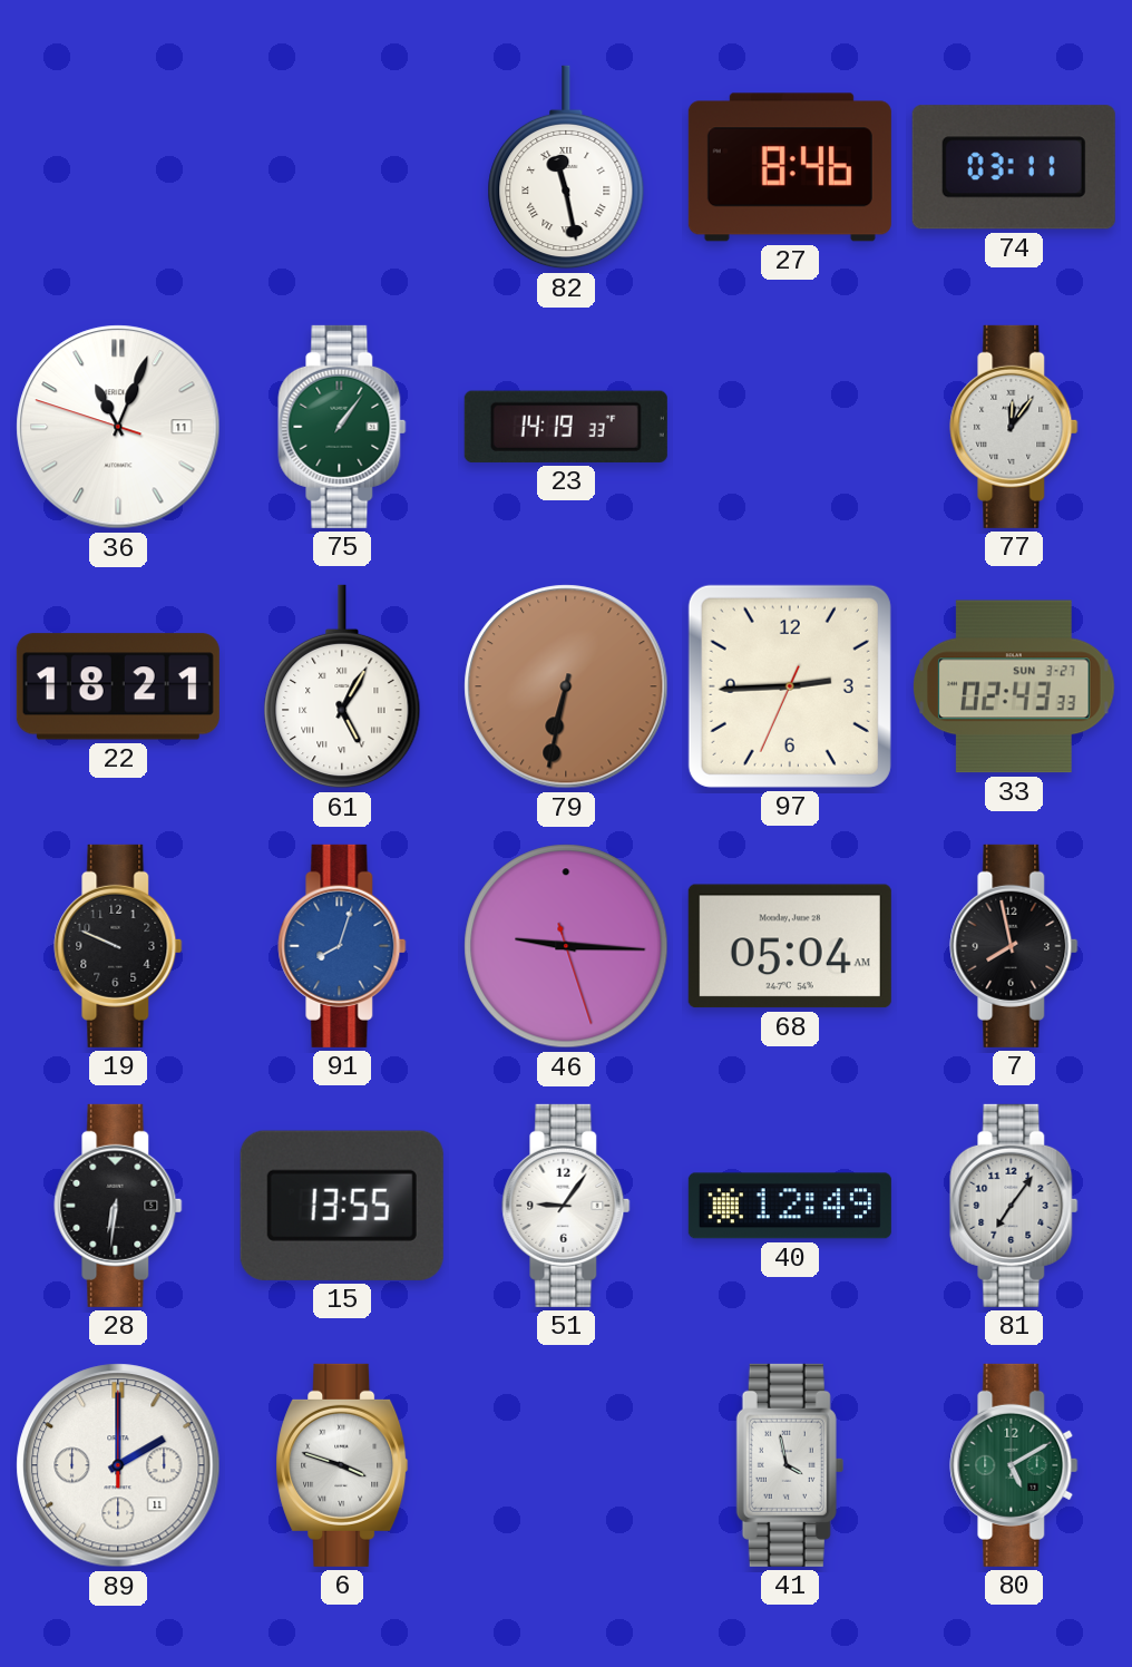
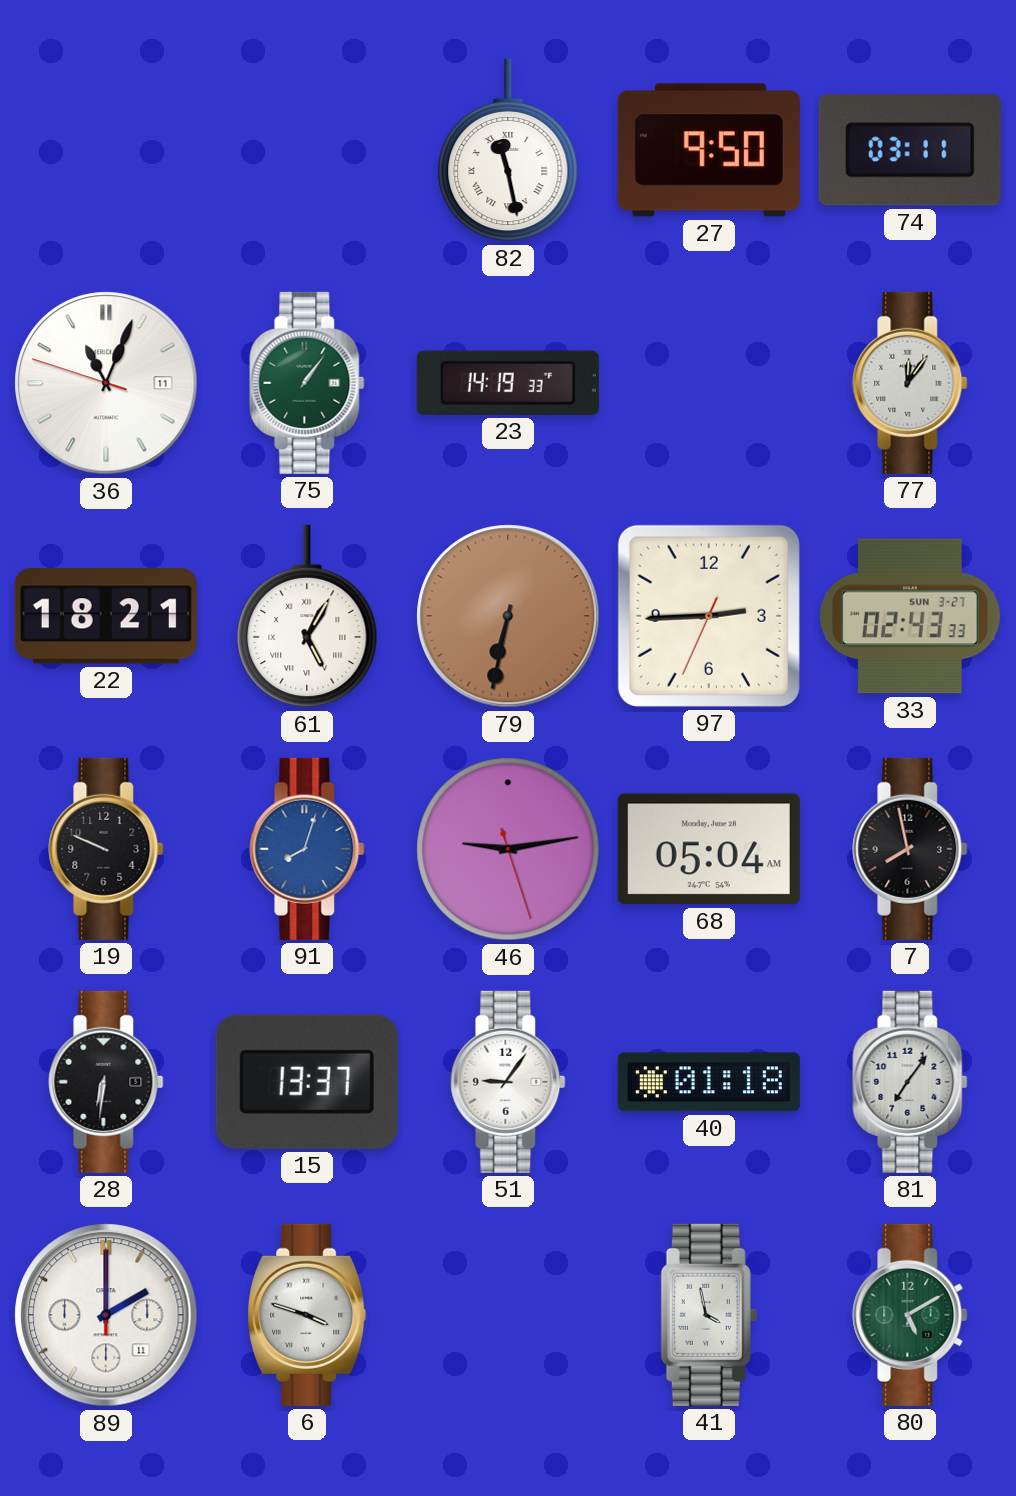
27: 8:46 -> 9:50
46: 9:15 -> 9:13
15: 13:55 -> 13:37
40: 12:49 -> 01:18
